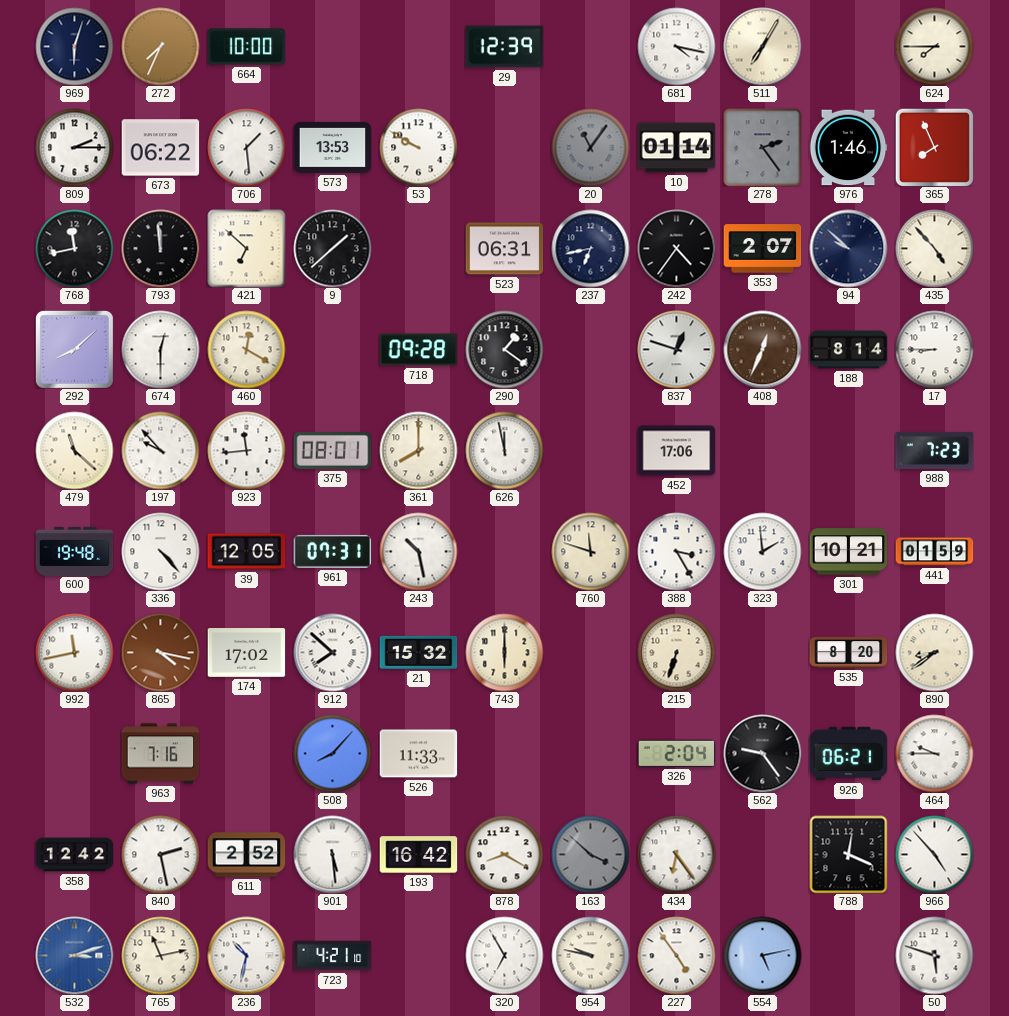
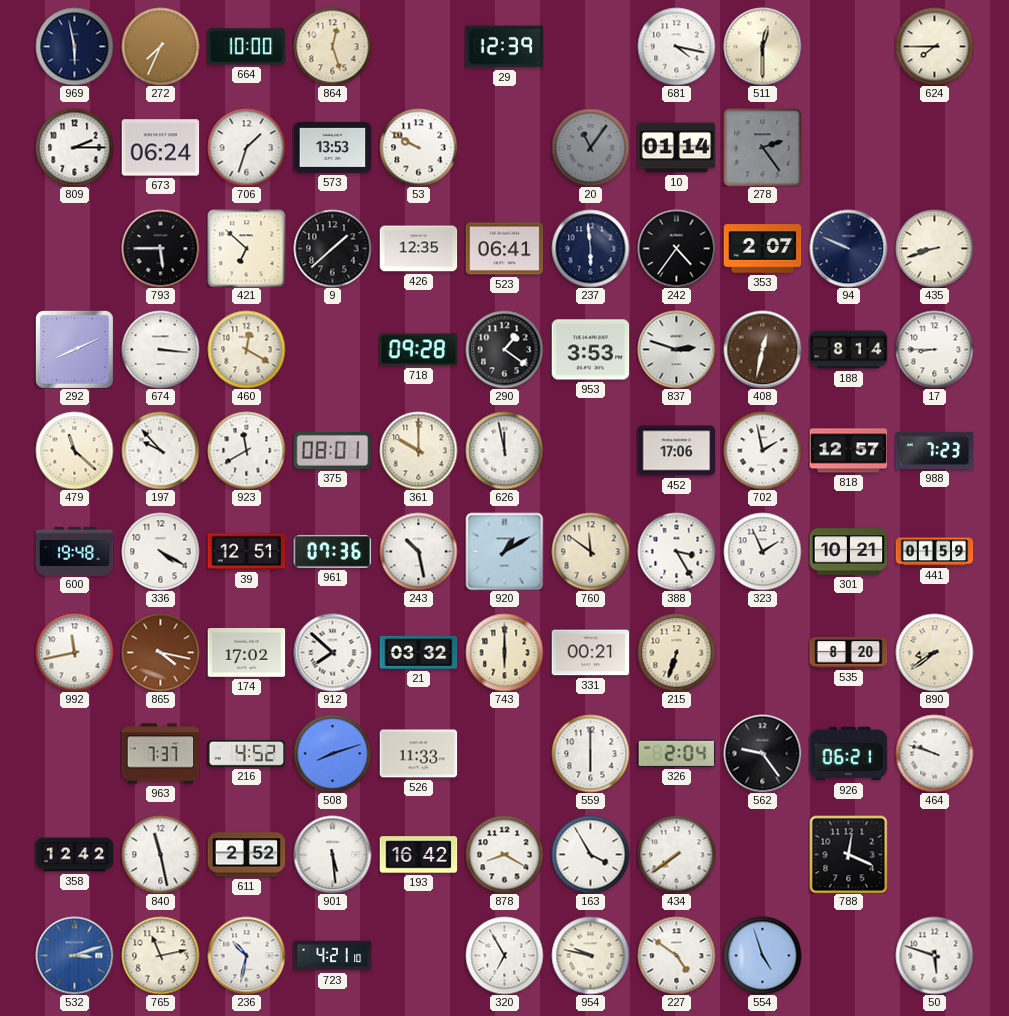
969: 6:03 -> 5:58
864: none -> 12:27
511: 7:05 -> 12:30
673: 06:22 -> 06:24
706: 1:29 -> 1:33
976: 1:46 -> none
365: 7:56 -> none
768: 11:43 -> none
793: 11:59 -> 5:45
426: none -> 12:35
523: 06:31 -> 06:41
237: 6:43 -> 5:59
94: 9:52 -> 9:49
435: 4:53 -> 8:42
292: 8:08 -> 8:11
674: 12:30 -> 3:16
953: none -> 3:53
837: 12:48 -> 2:48
408: 12:34 -> 12:32
923: 11:44 -> 11:40
361: 8:00 -> 10:00
702: none -> 1:58
818: none -> 12:57
336: 4:23 -> 4:20
39: 12:05 -> 12:51
961: 07:31 -> 07:36
920: none -> 1:10
760: 11:48 -> 11:51
323: 1:59 -> 1:56
21: 15:32 -> 03:32
331: none -> 00:21
963: 7:16 -> 7:37
216: none -> 4:52
508: 8:07 -> 8:12
559: none -> 6:00
464: 9:45 -> 9:48
840: 2:28 -> 11:28
163: 3:52 -> 3:55
163 dial: grey -> white
434: 6:24 -> 7:39
966: 4:53 -> none
227: 4:54 -> 4:51
554: 5:13 -> 4:57
